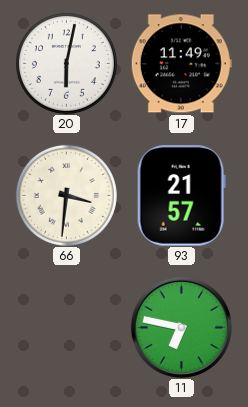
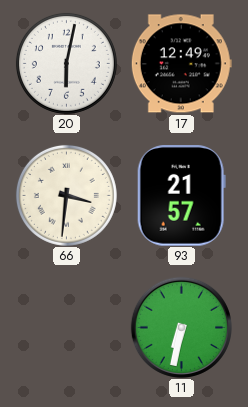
17: 11:49 -> 12:49
11: 6:47 -> 6:32
